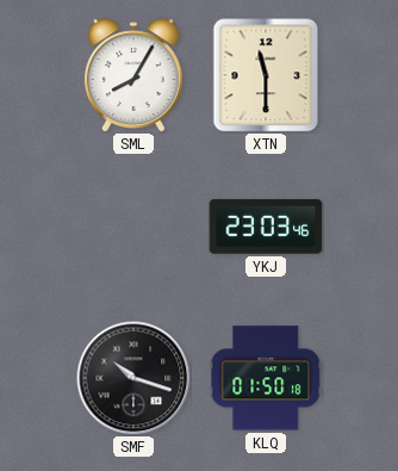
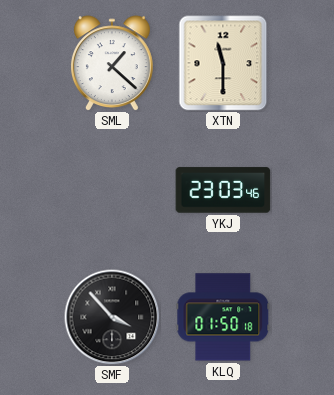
SML: 8:05 -> 1:22
SMF: 10:18 -> 3:53
